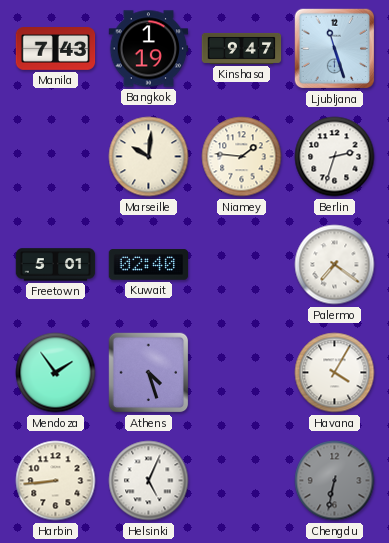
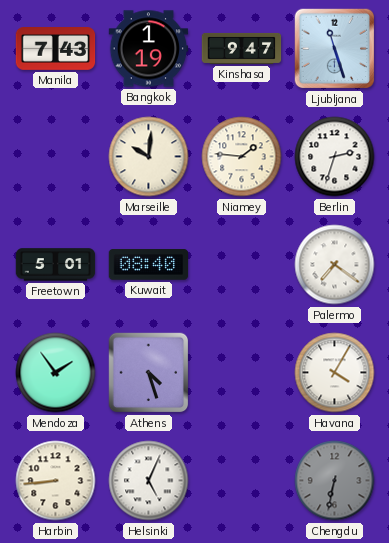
Kuwait: 02:40 -> 08:40
